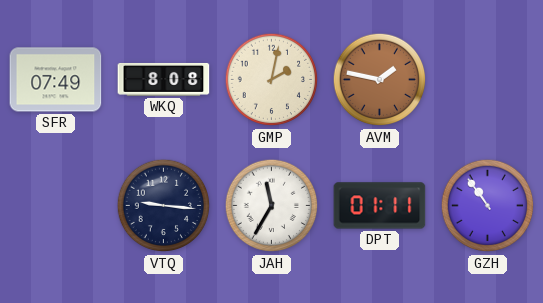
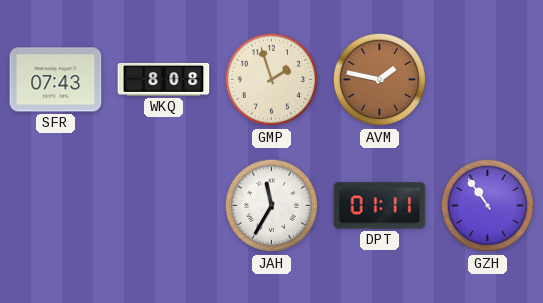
SFR: 07:49 -> 07:43
GMP: 2:02 -> 1:57
VTQ: 9:16 -> none
